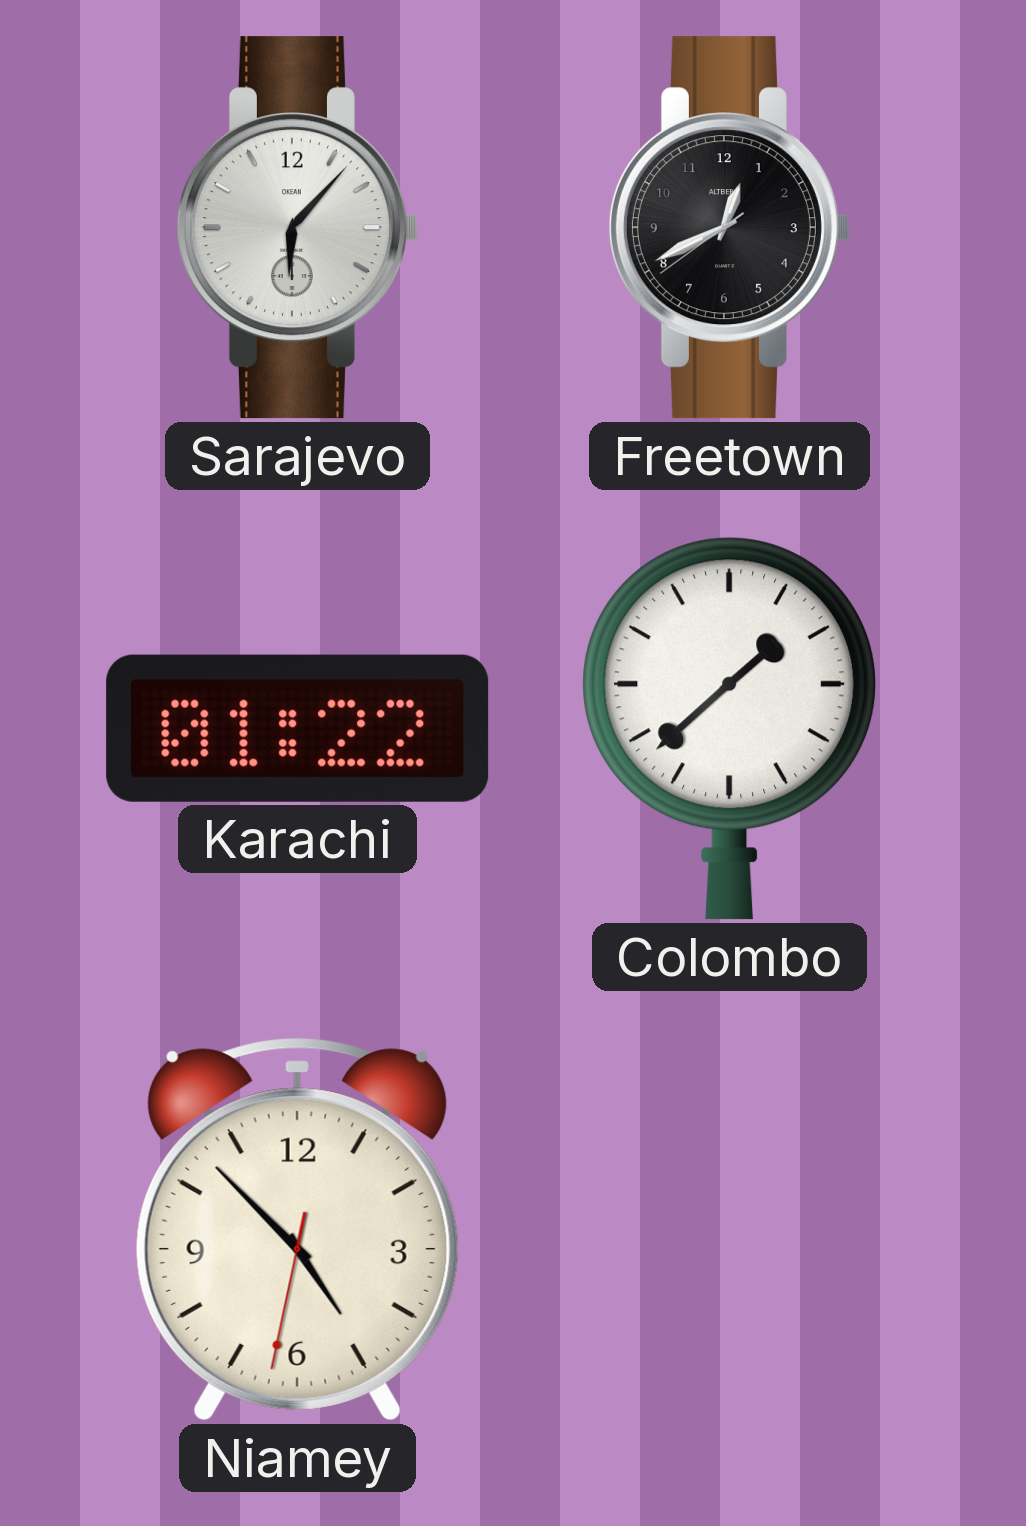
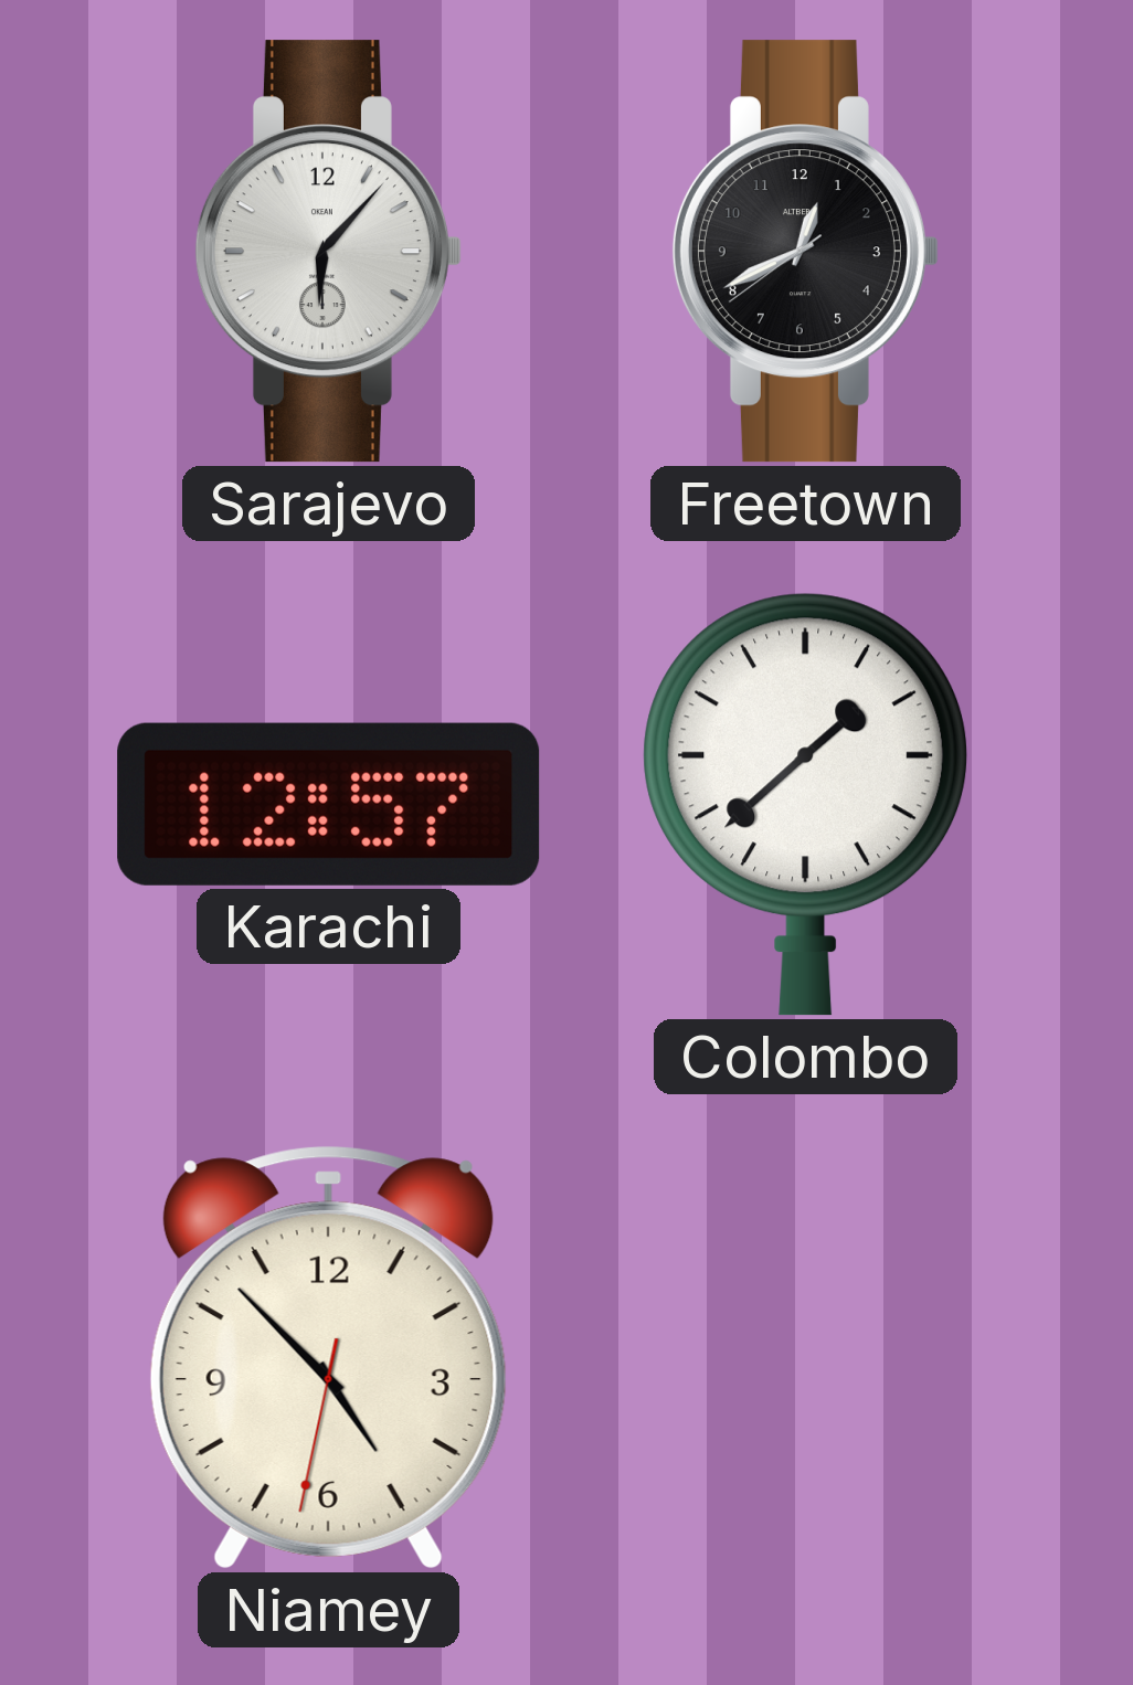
Karachi: 01:22 -> 12:57
